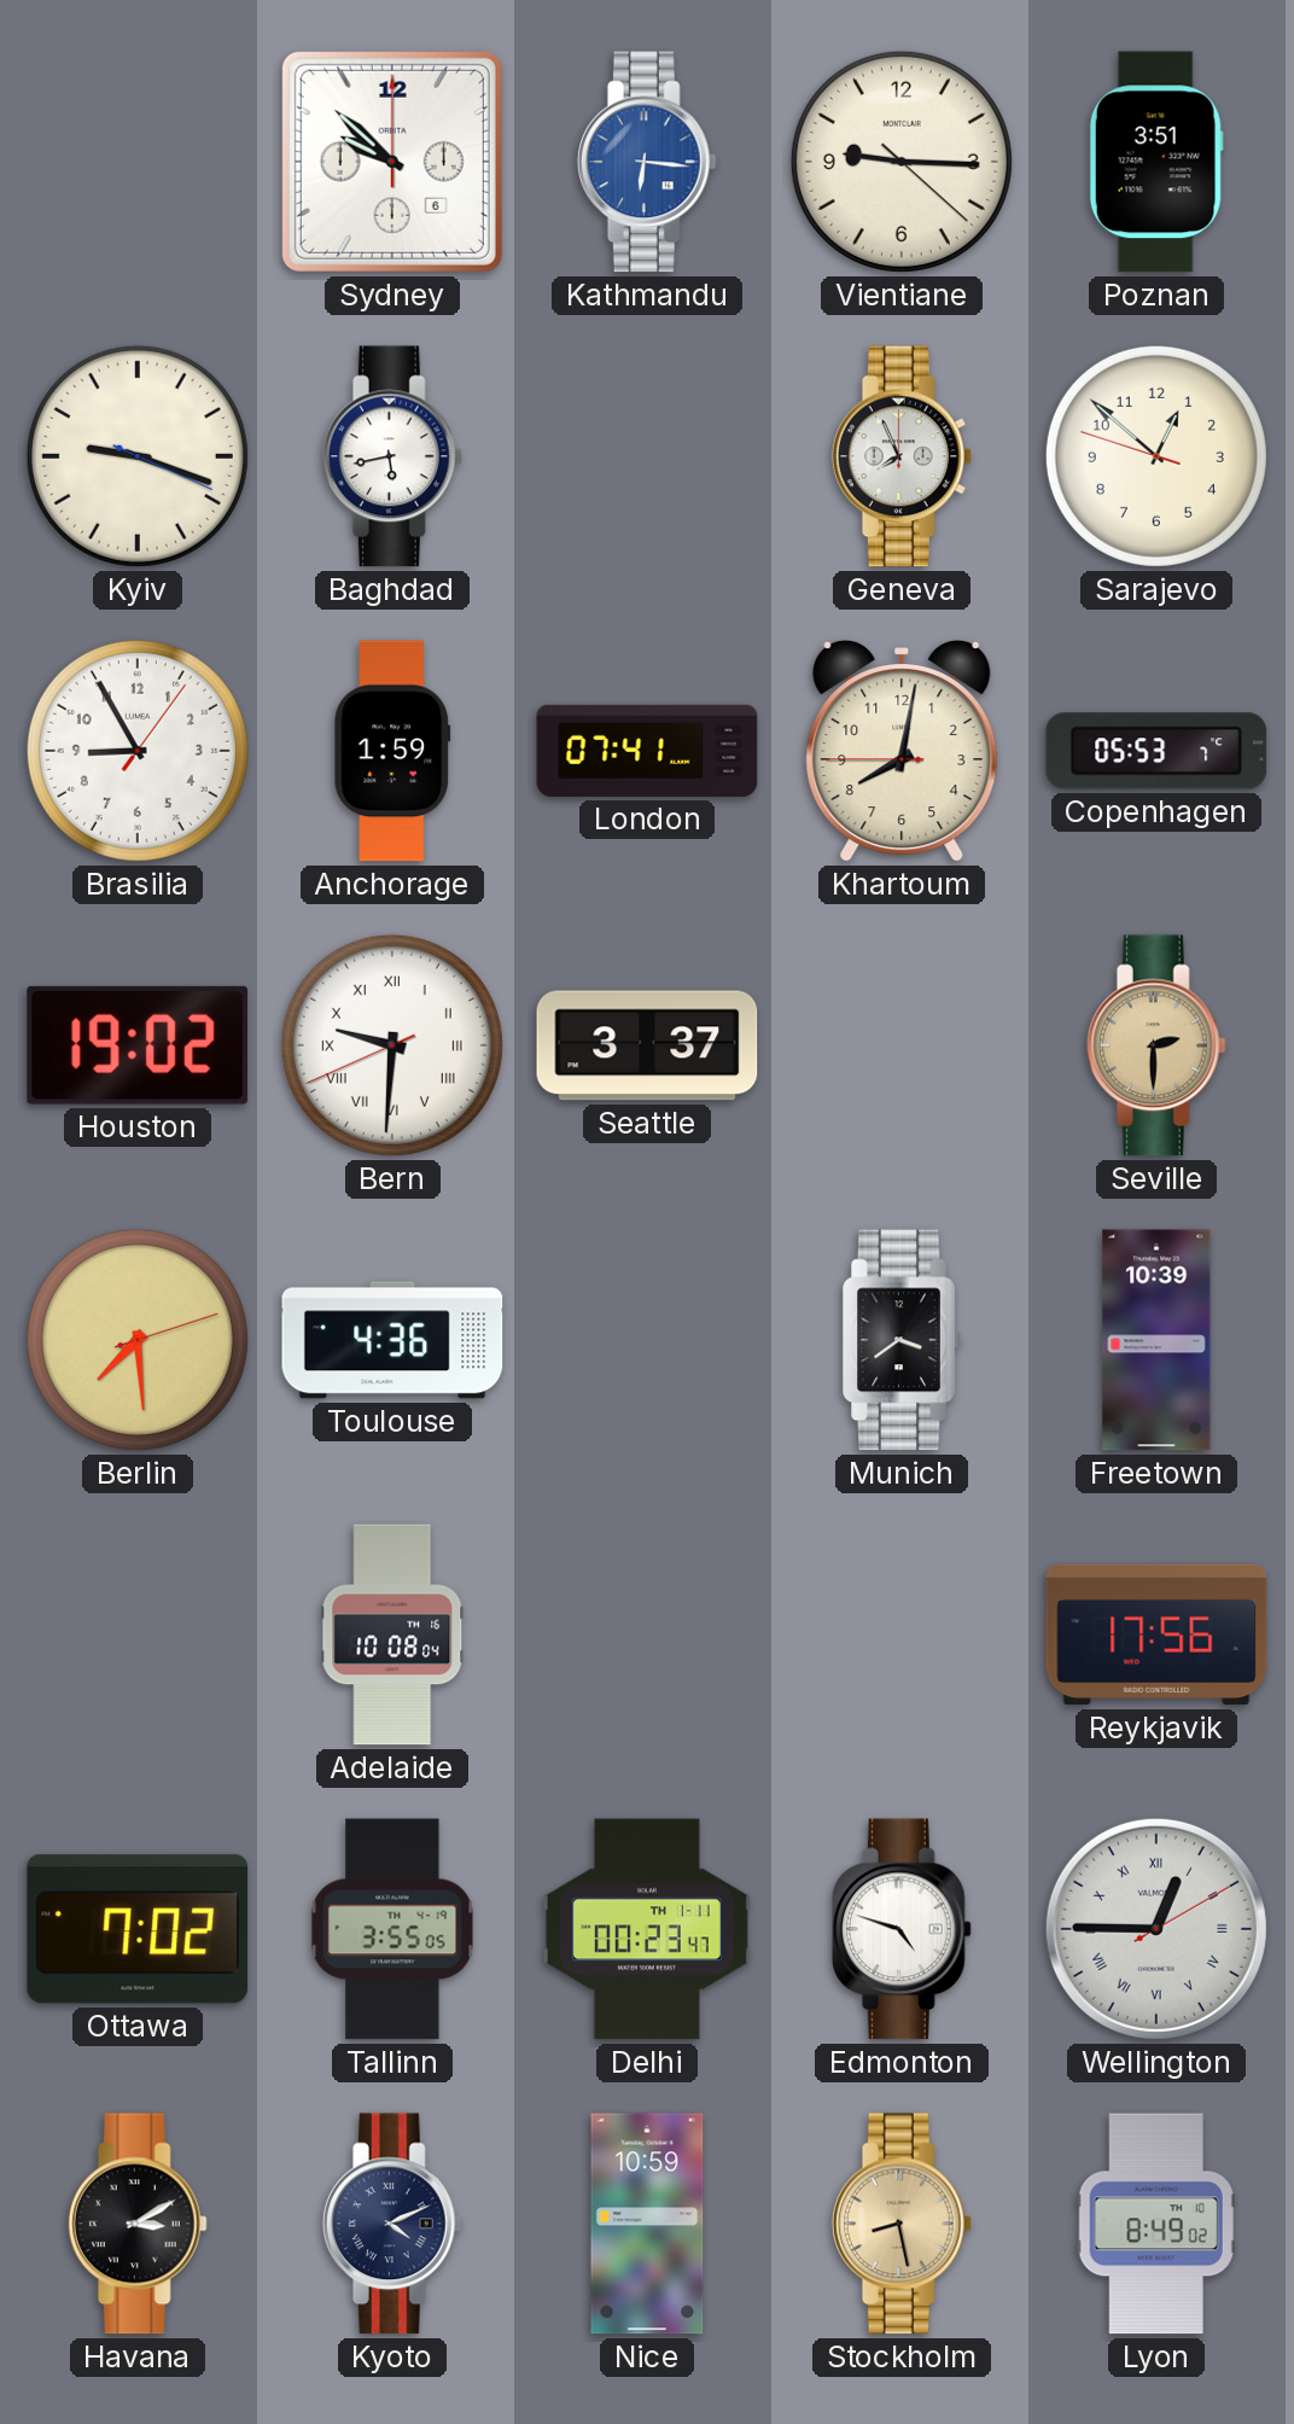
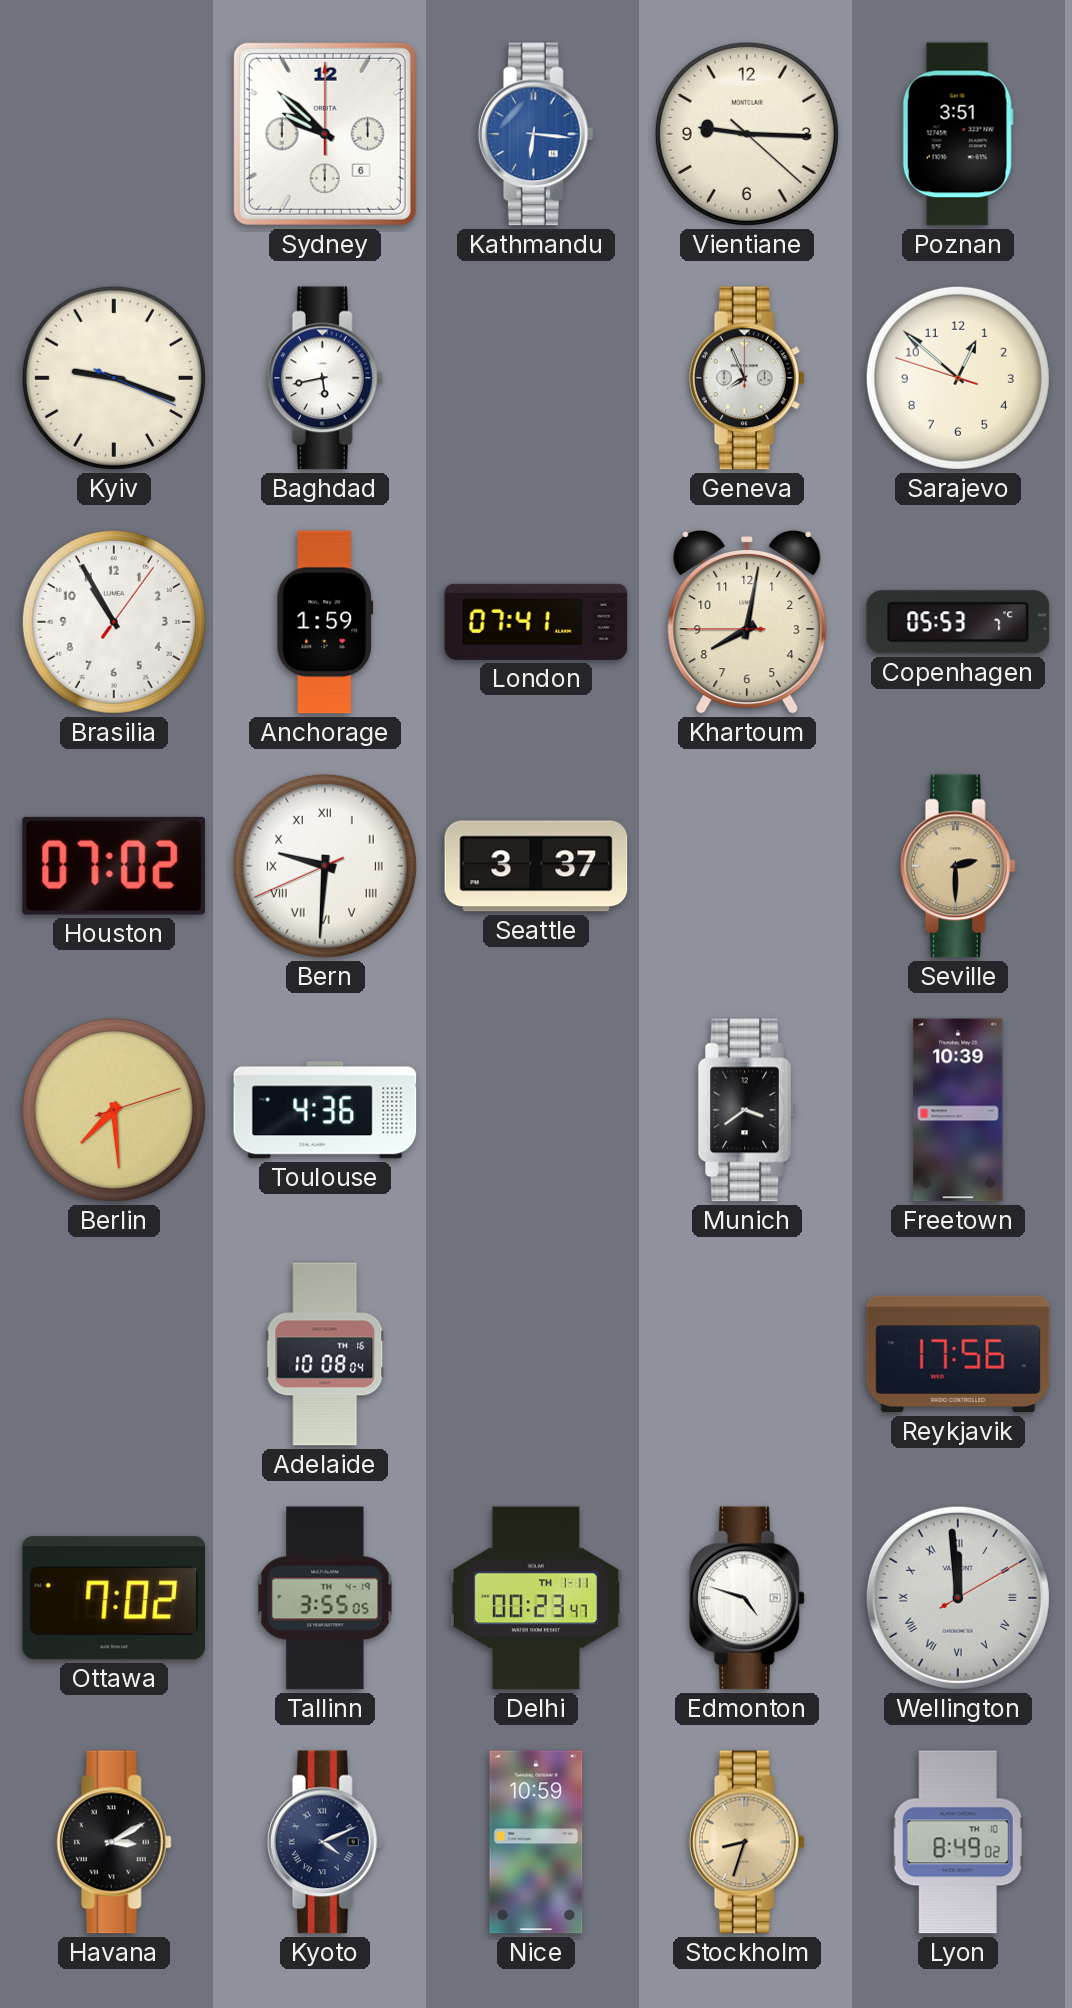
Brasilia: 8:55 -> 10:55
Houston: 19:02 -> 07:02
Wellington: 12:45 -> 11:59
Stockholm: 8:28 -> 8:33
